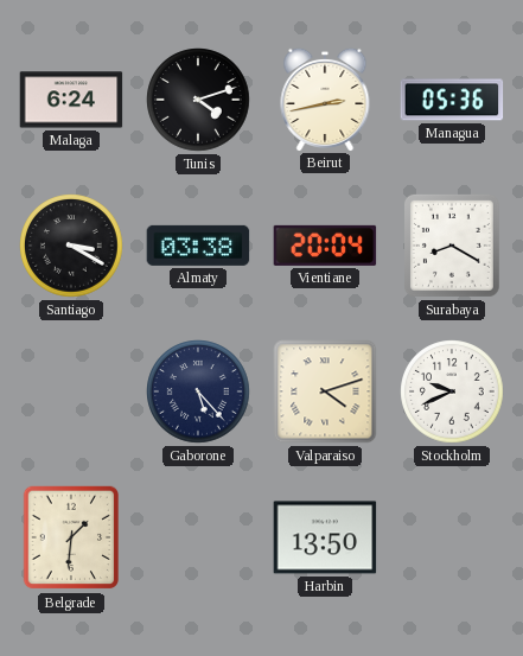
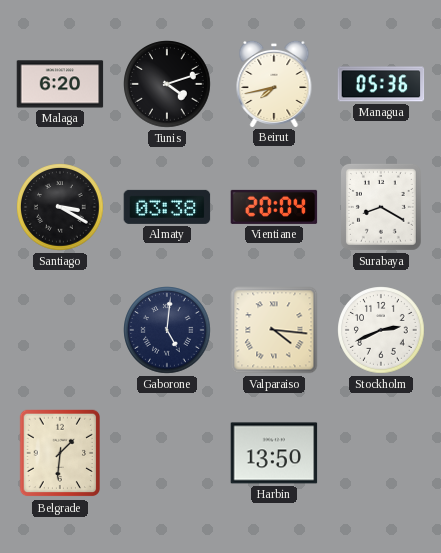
Malaga: 6:24 -> 6:20
Beirut: 2:43 -> 7:43
Gaborone: 5:23 -> 5:01
Valparaiso: 4:12 -> 4:16
Stockholm: 9:41 -> 2:41
